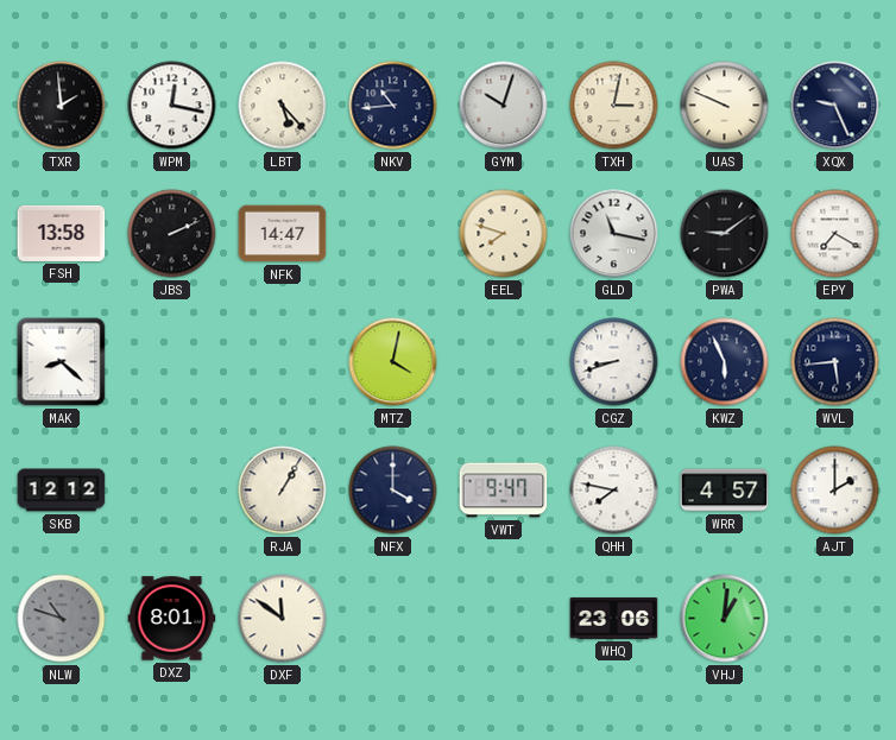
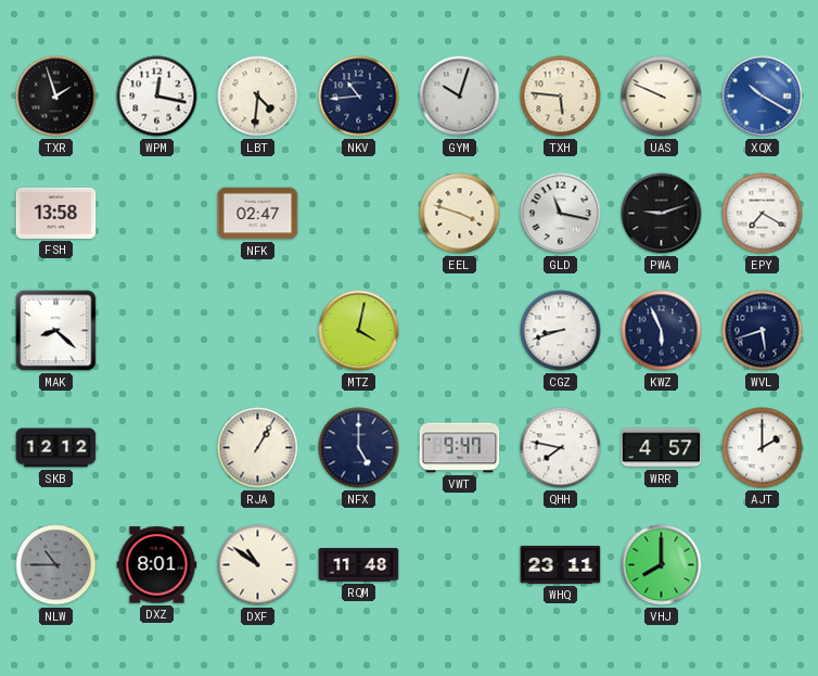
TXR: 1:59 -> 1:57
LBT: 5:23 -> 4:31
TXH: 3:02 -> 5:46
XQX: 9:26 -> 10:20
XQX dial: navy -> blue
JBS: 2:11 -> none
NFK: 14:47 -> 02:47
EEL: 7:48 -> 3:48
PWA: 9:09 -> 9:12
WVL: 5:44 -> 5:42
NFX: 4:00 -> 5:00
NLW: 10:48 -> 10:45
DXF: 11:51 -> 10:51
RQM: none -> 11:48
WHQ: 23:06 -> 23:11
VHJ: 1:01 -> 8:00
